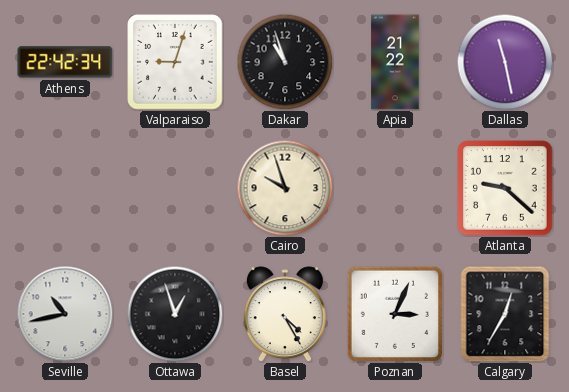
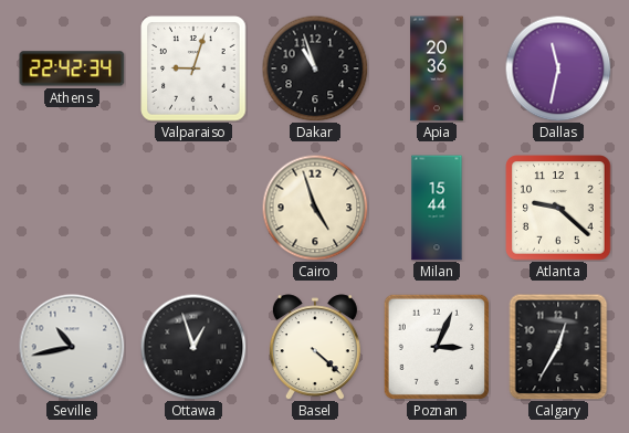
Apia: 21:22 -> 20:36
Dallas: 11:28 -> 11:32
Cairo: 9:57 -> 4:57
Milan: none -> 15:44
Basel: 4:25 -> 4:22
